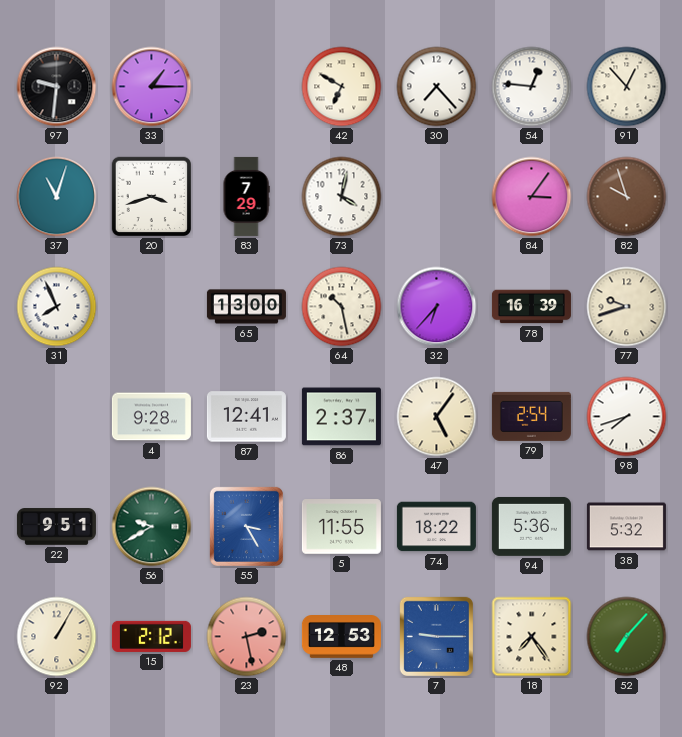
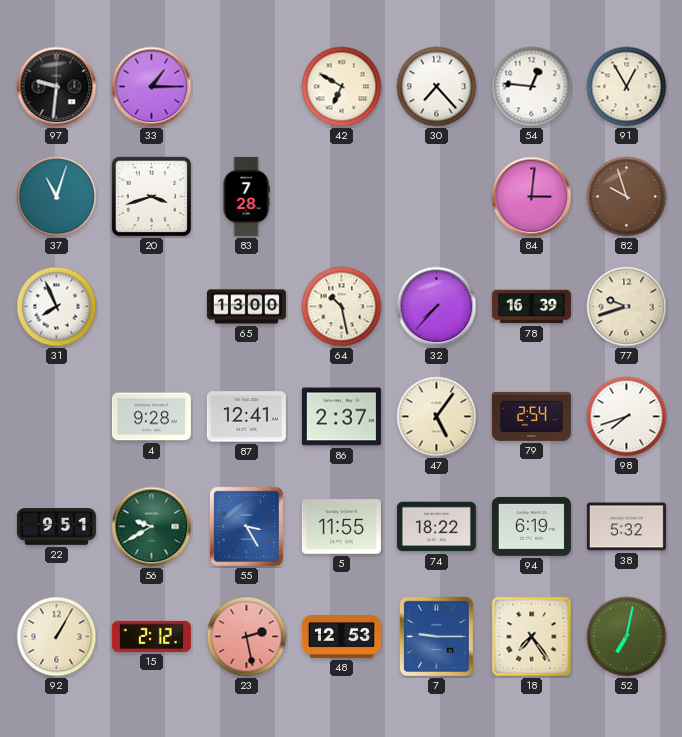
91: 12:53 -> 12:55
83: 7:29 -> 7:28
73: 4:02 -> none
84: 3:06 -> 3:01
32: 6:37 -> 7:37
94: 5:36 -> 6:19
52: 7:07 -> 7:02
